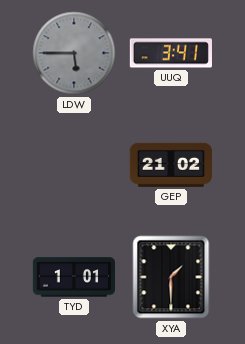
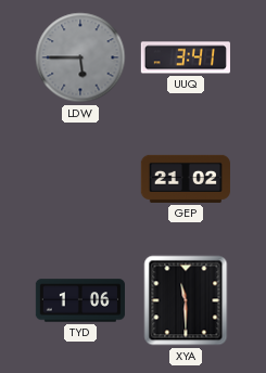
TYD: 1:01 -> 1:06
XYA: 1:30 -> 11:30
